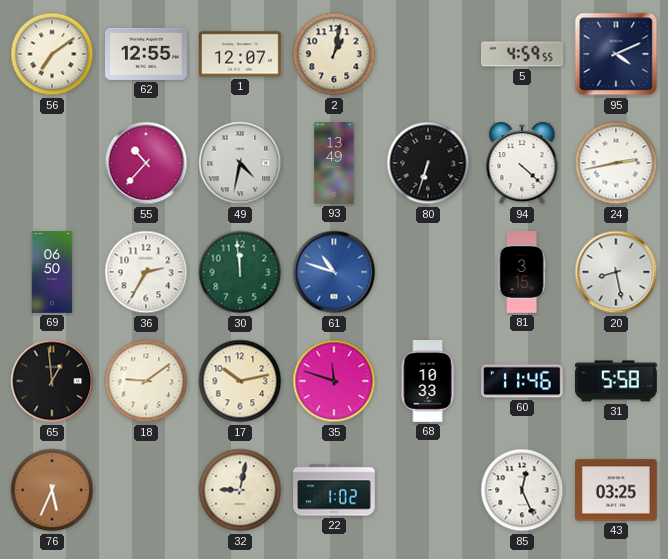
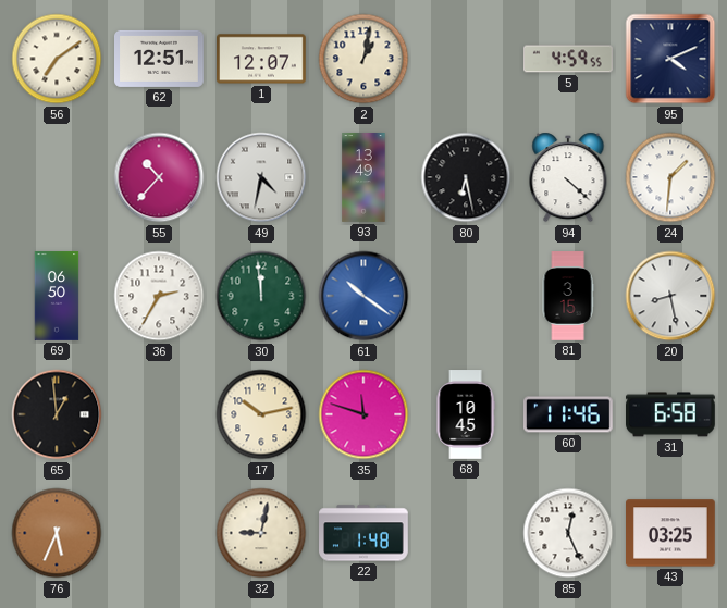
62: 12:55 -> 12:51
80: 6:33 -> 6:28
24: 2:43 -> 1:31
61: 10:48 -> 10:21
18: 9:09 -> none
68: 10:33 -> 10:45
31: 5:58 -> 6:58
22: 1:02 -> 1:48
